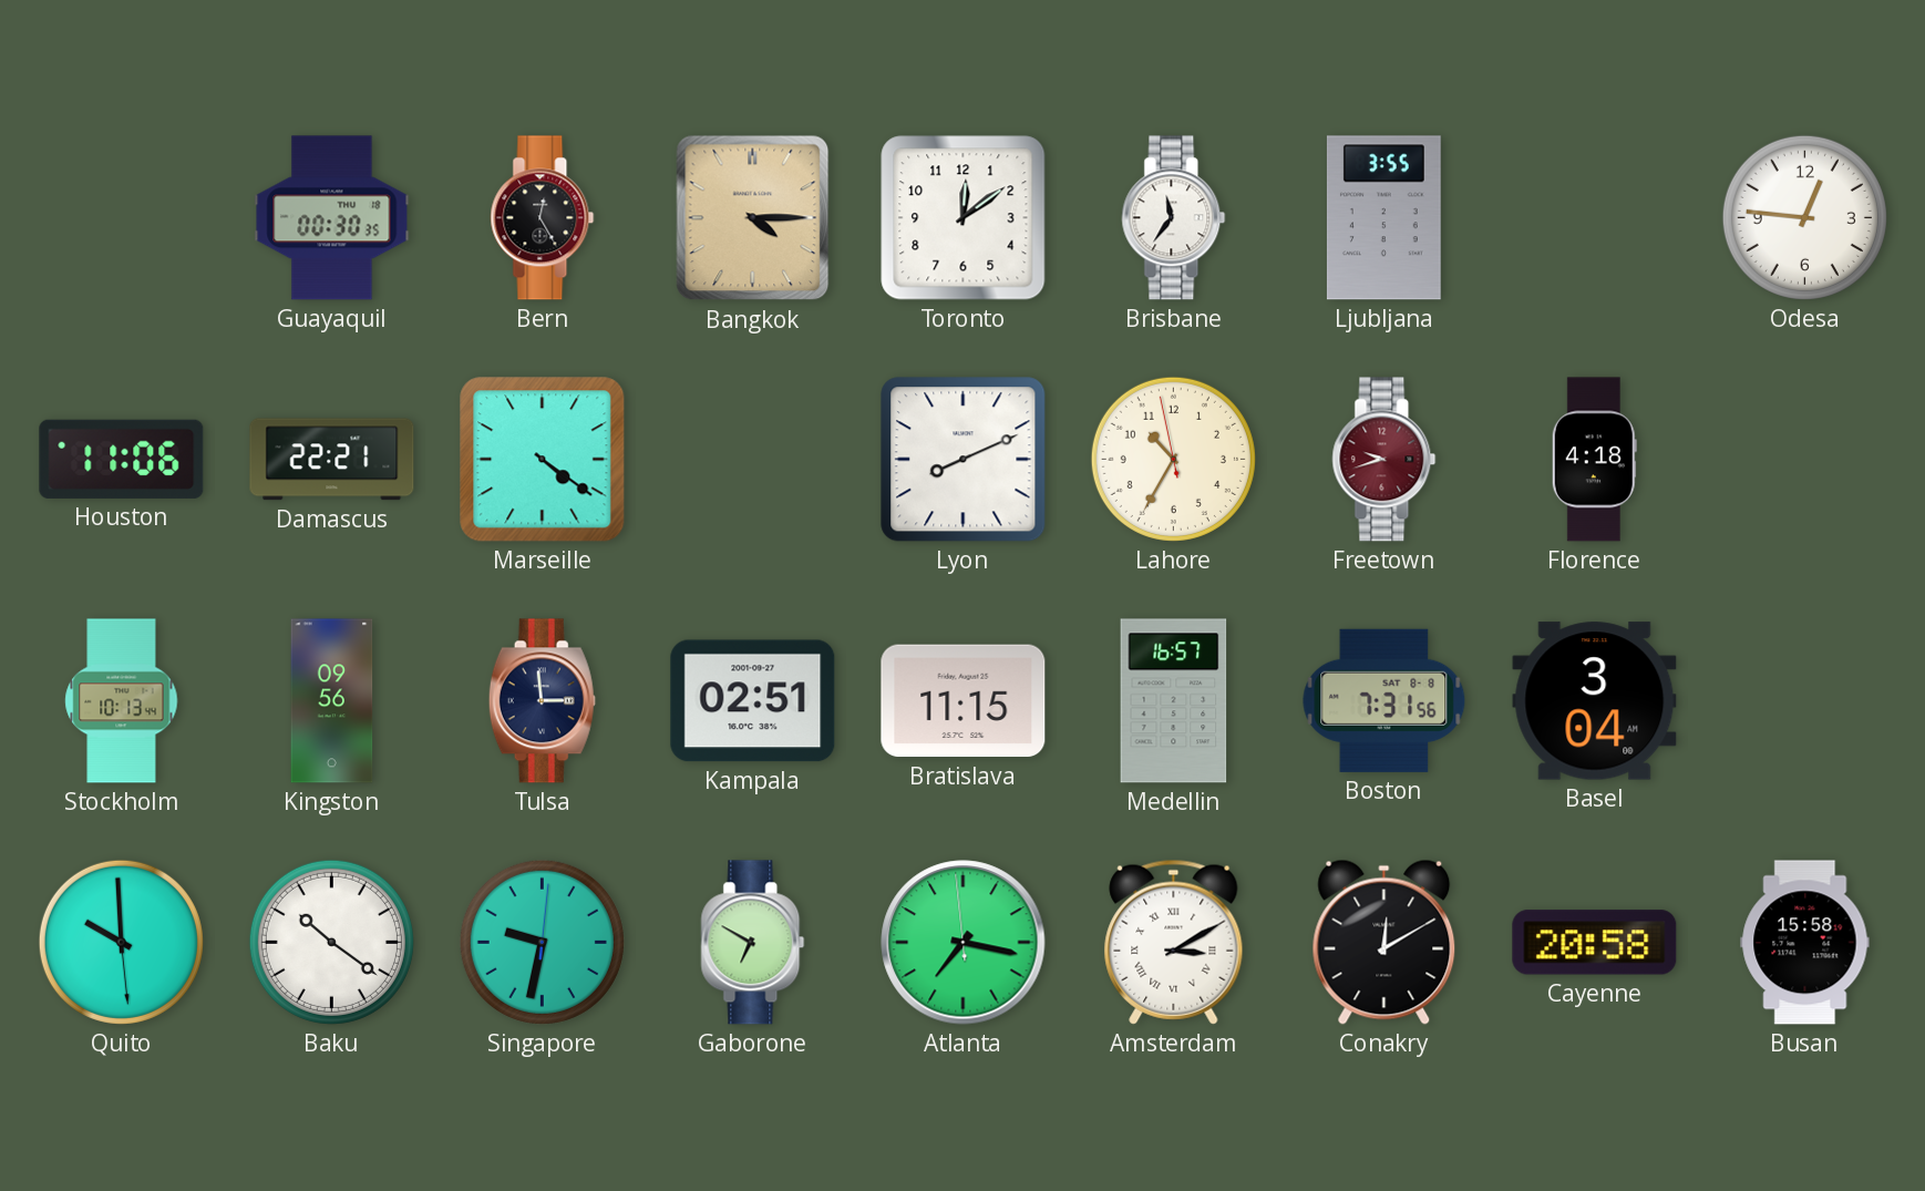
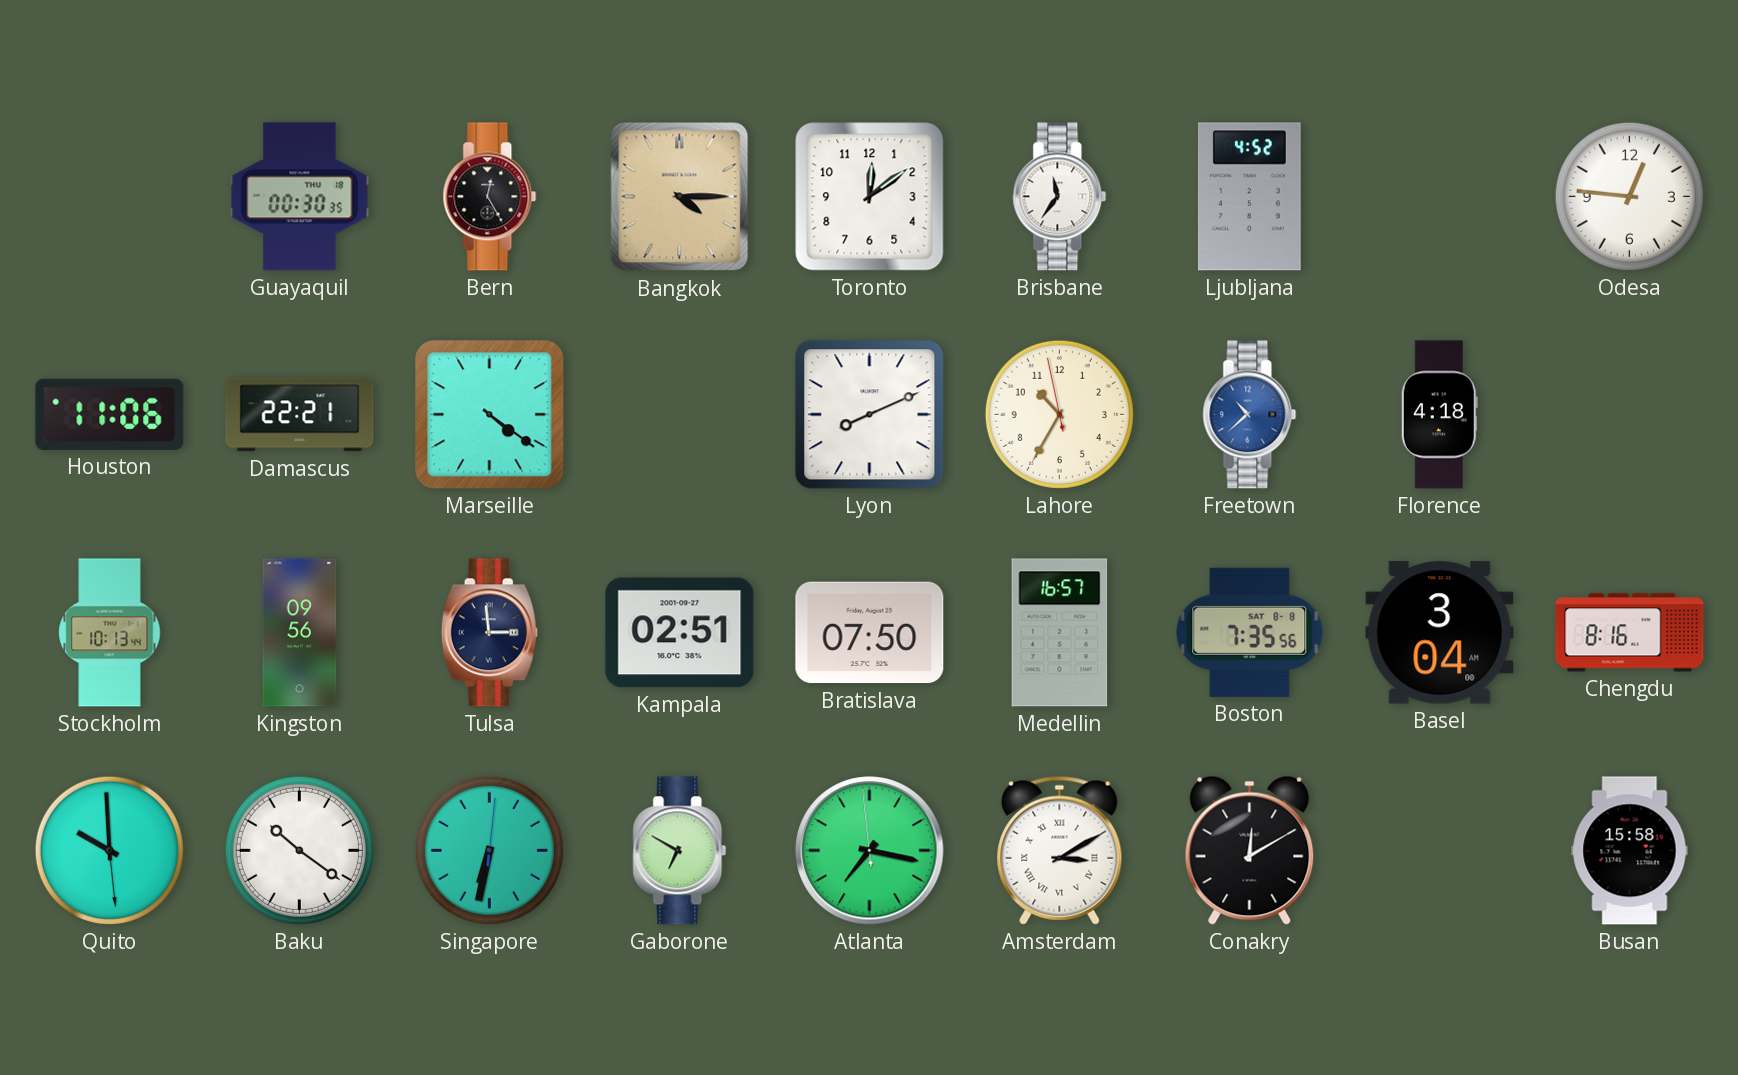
Ljubljana: 3:55 -> 4:52
Freetown: 9:42 -> 10:38
Freetown dial: burgundy -> blue
Bratislava: 11:15 -> 07:50
Boston: 7:31 -> 7:35
Chengdu: none -> 8:16
Singapore: 9:32 -> 6:32
Cayenne: 20:58 -> none
